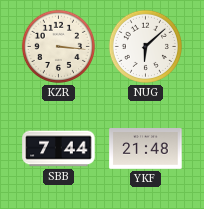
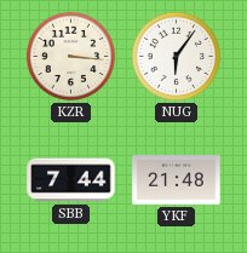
NUG: 6:08 -> 6:06
